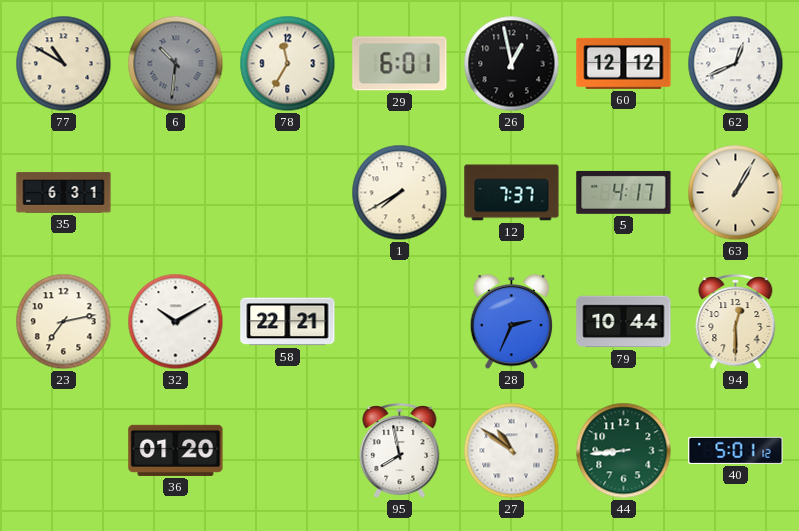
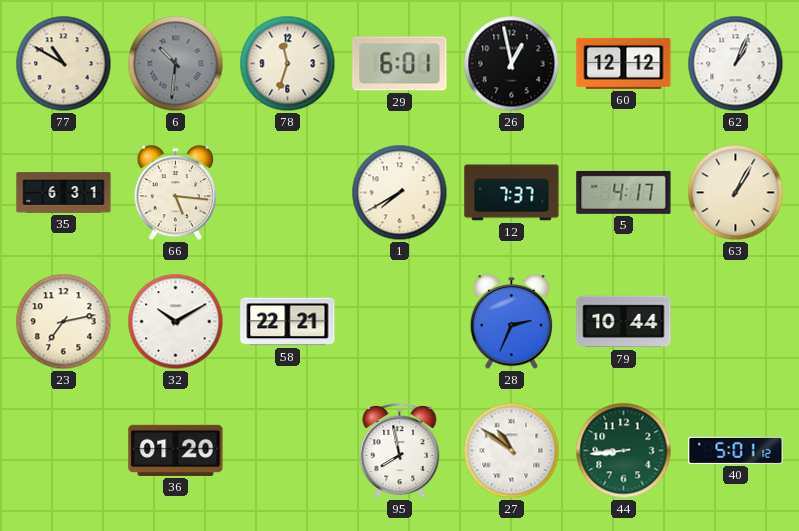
78: 11:35 -> 11:33
62: 12:41 -> 1:04
66: none -> 5:16
94: 12:30 -> none
